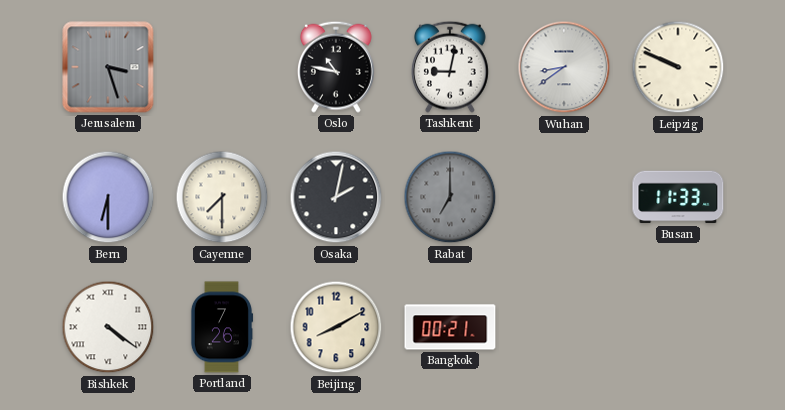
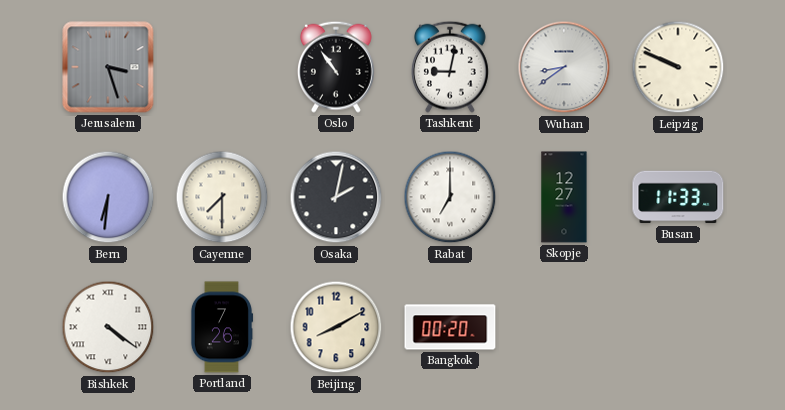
Oslo: 10:47 -> 10:54
Bern: 6:30 -> 6:31
Rabat dial: grey -> white
Skopje: none -> 12:27
Bangkok: 00:21 -> 00:20
